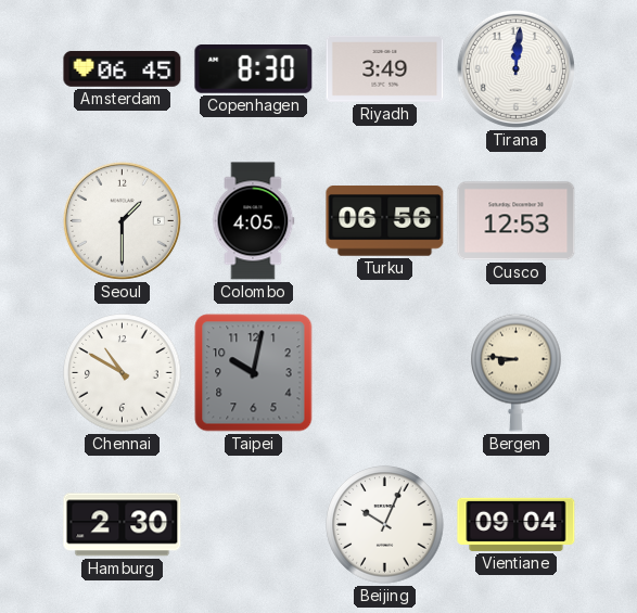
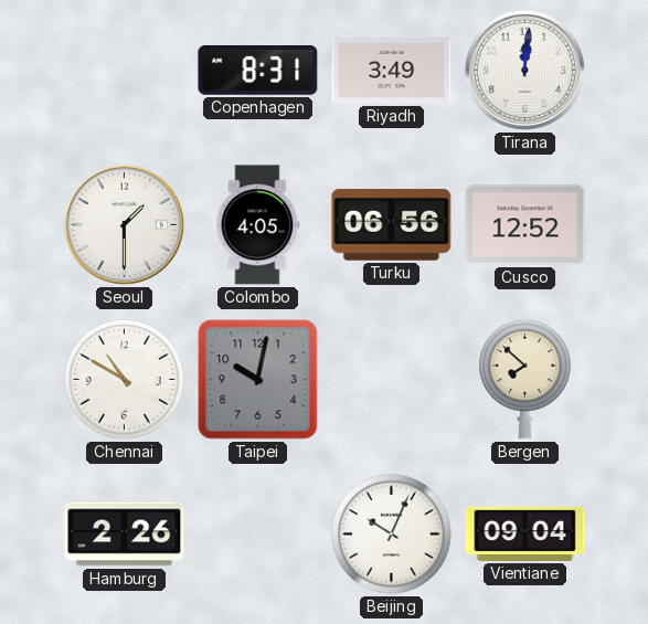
Amsterdam: 06:45 -> none
Copenhagen: 8:30 -> 8:31
Cusco: 12:53 -> 12:52
Bergen: 8:46 -> 7:52
Hamburg: 2:30 -> 2:26
